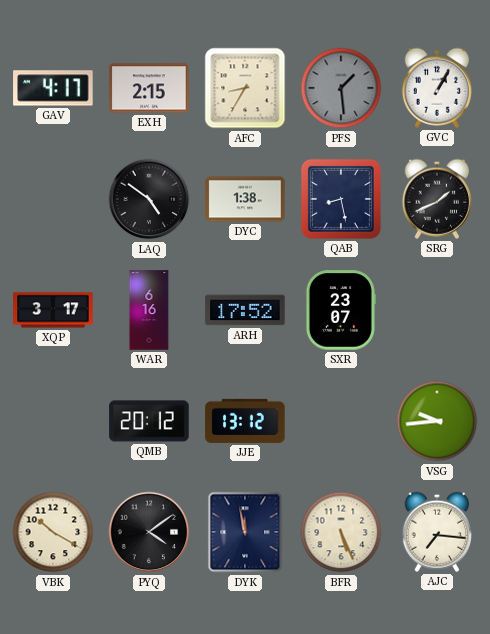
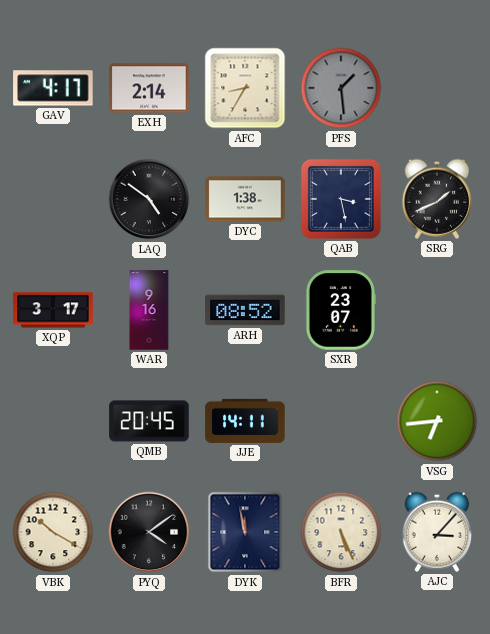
EXH: 2:15 -> 2:14
GVC: 1:05 -> none
QAB: 8:28 -> 3:28
WAR: 6:16 -> 9:16
ARH: 17:52 -> 08:52
QMB: 20:12 -> 20:45
JJE: 13:12 -> 14:11
VSG: 9:44 -> 6:44
AJC: 7:16 -> 3:07
